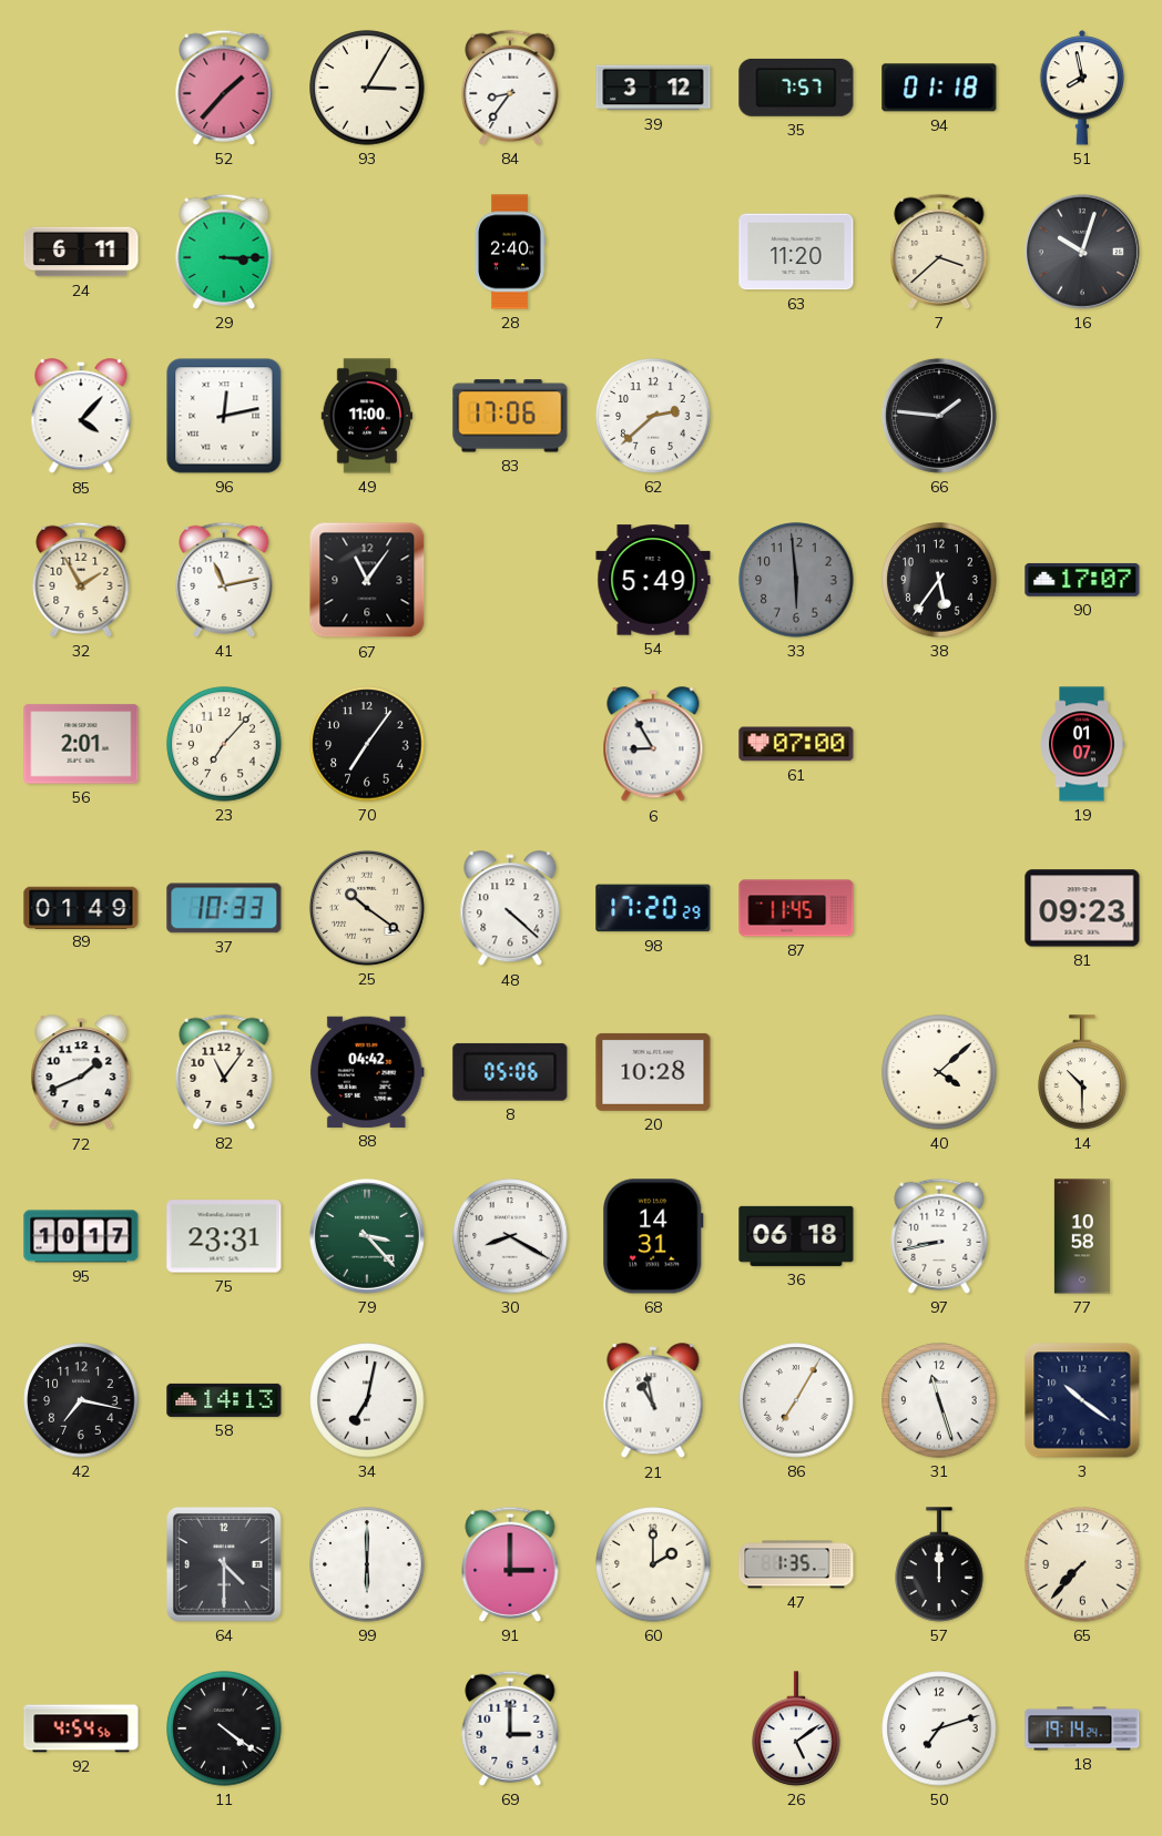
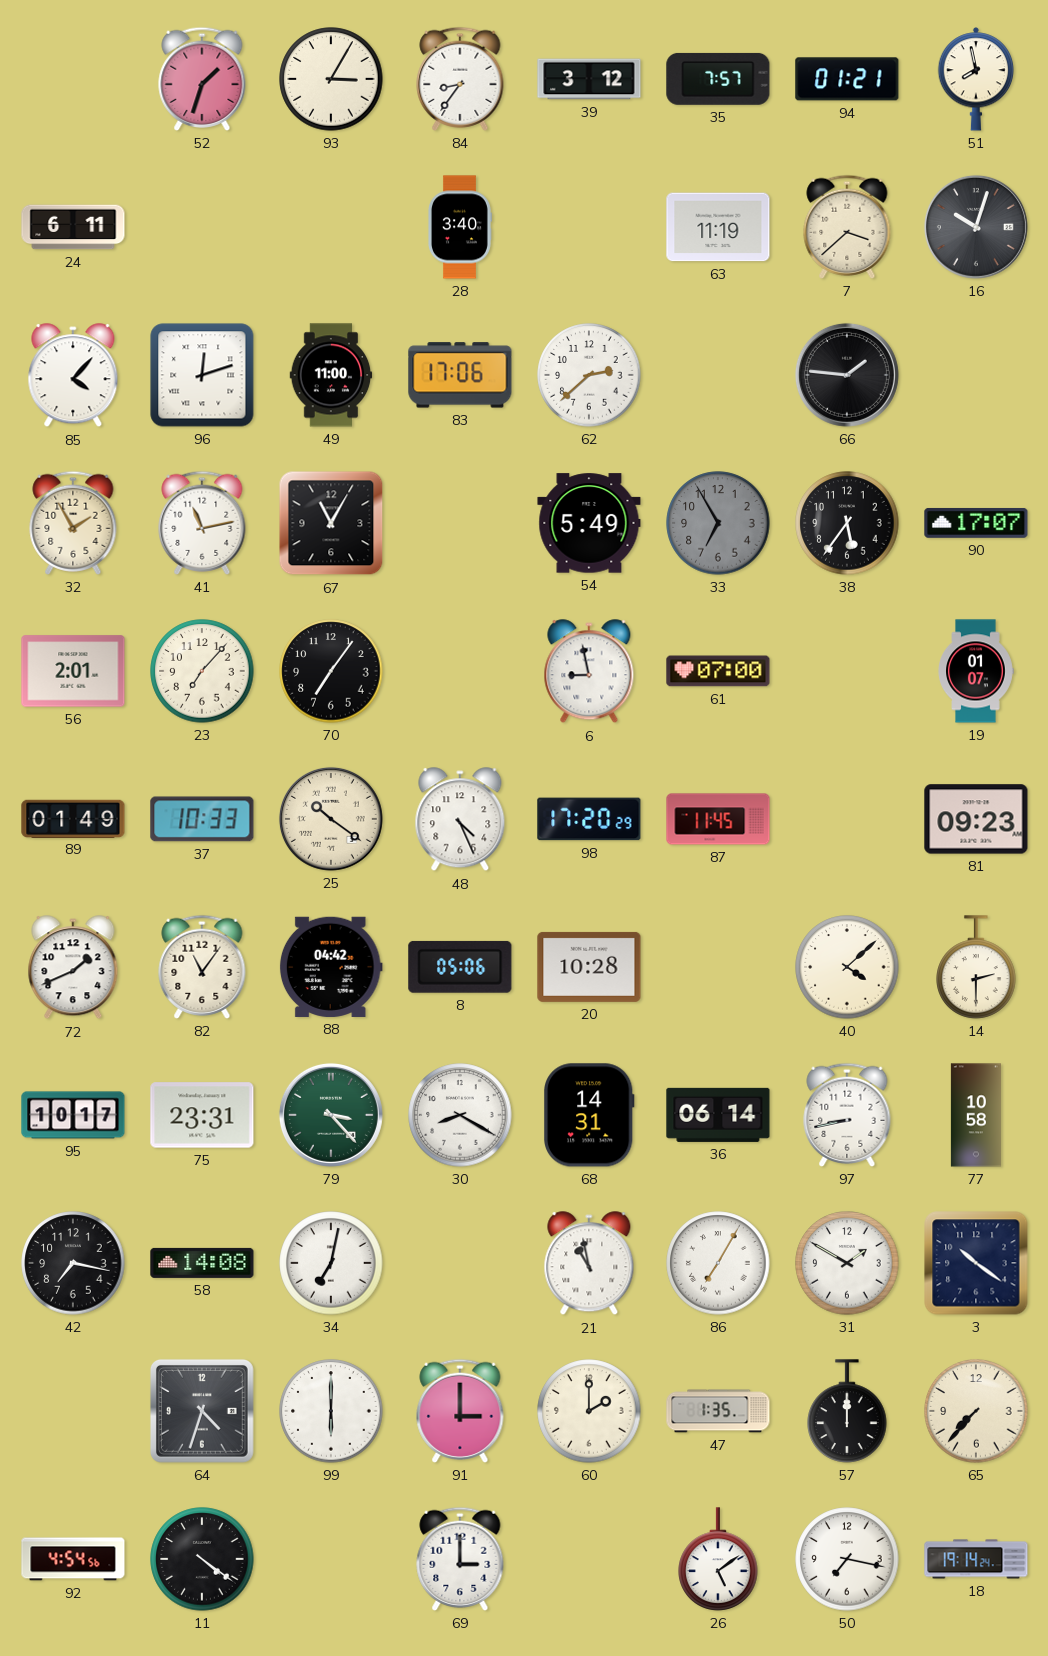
52: 1:37 -> 1:33
94: 01:18 -> 01:21
29: 3:15 -> none
28: 2:40 -> 3:40
63: 11:20 -> 11:19
96: 12:13 -> 12:12
67: 11:06 -> 11:05
33: 5:59 -> 6:55
6: 8:55 -> 8:58
48: 4:22 -> 4:26
14: 10:30 -> 2:30
36: 06:18 -> 06:14
58: 14:13 -> 14:08
31: 11:27 -> 1:50
64: 4:30 -> 4:33
50: 7:12 -> 7:17
